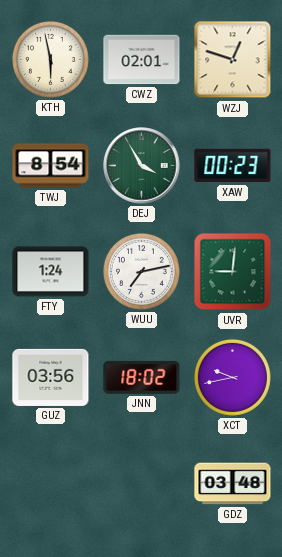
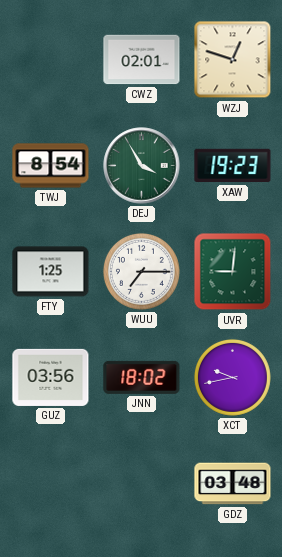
KTH: 5:58 -> none
XAW: 00:23 -> 19:23
FTY: 1:24 -> 1:25
WUU: 7:13 -> 7:15
